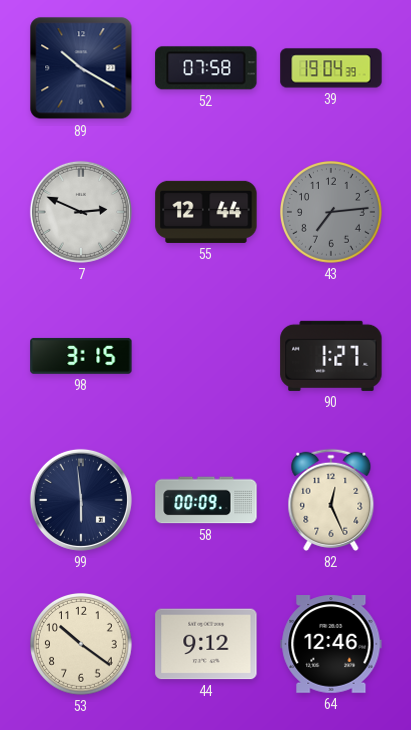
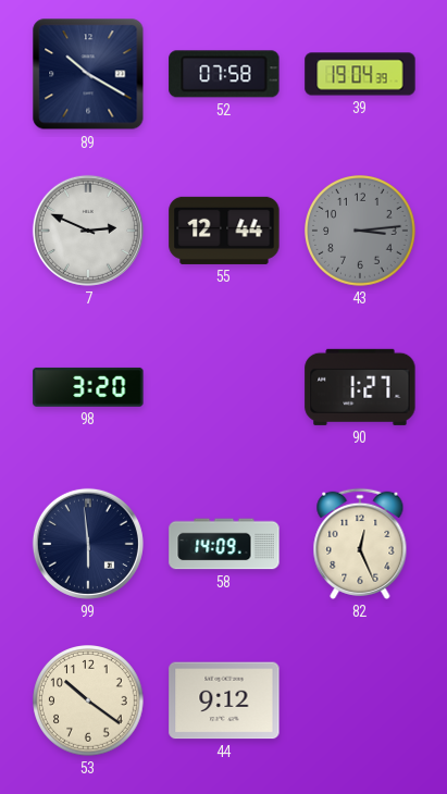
43: 7:14 -> 3:14
98: 3:15 -> 3:20
58: 00:09 -> 14:09
64: 12:46 -> none
